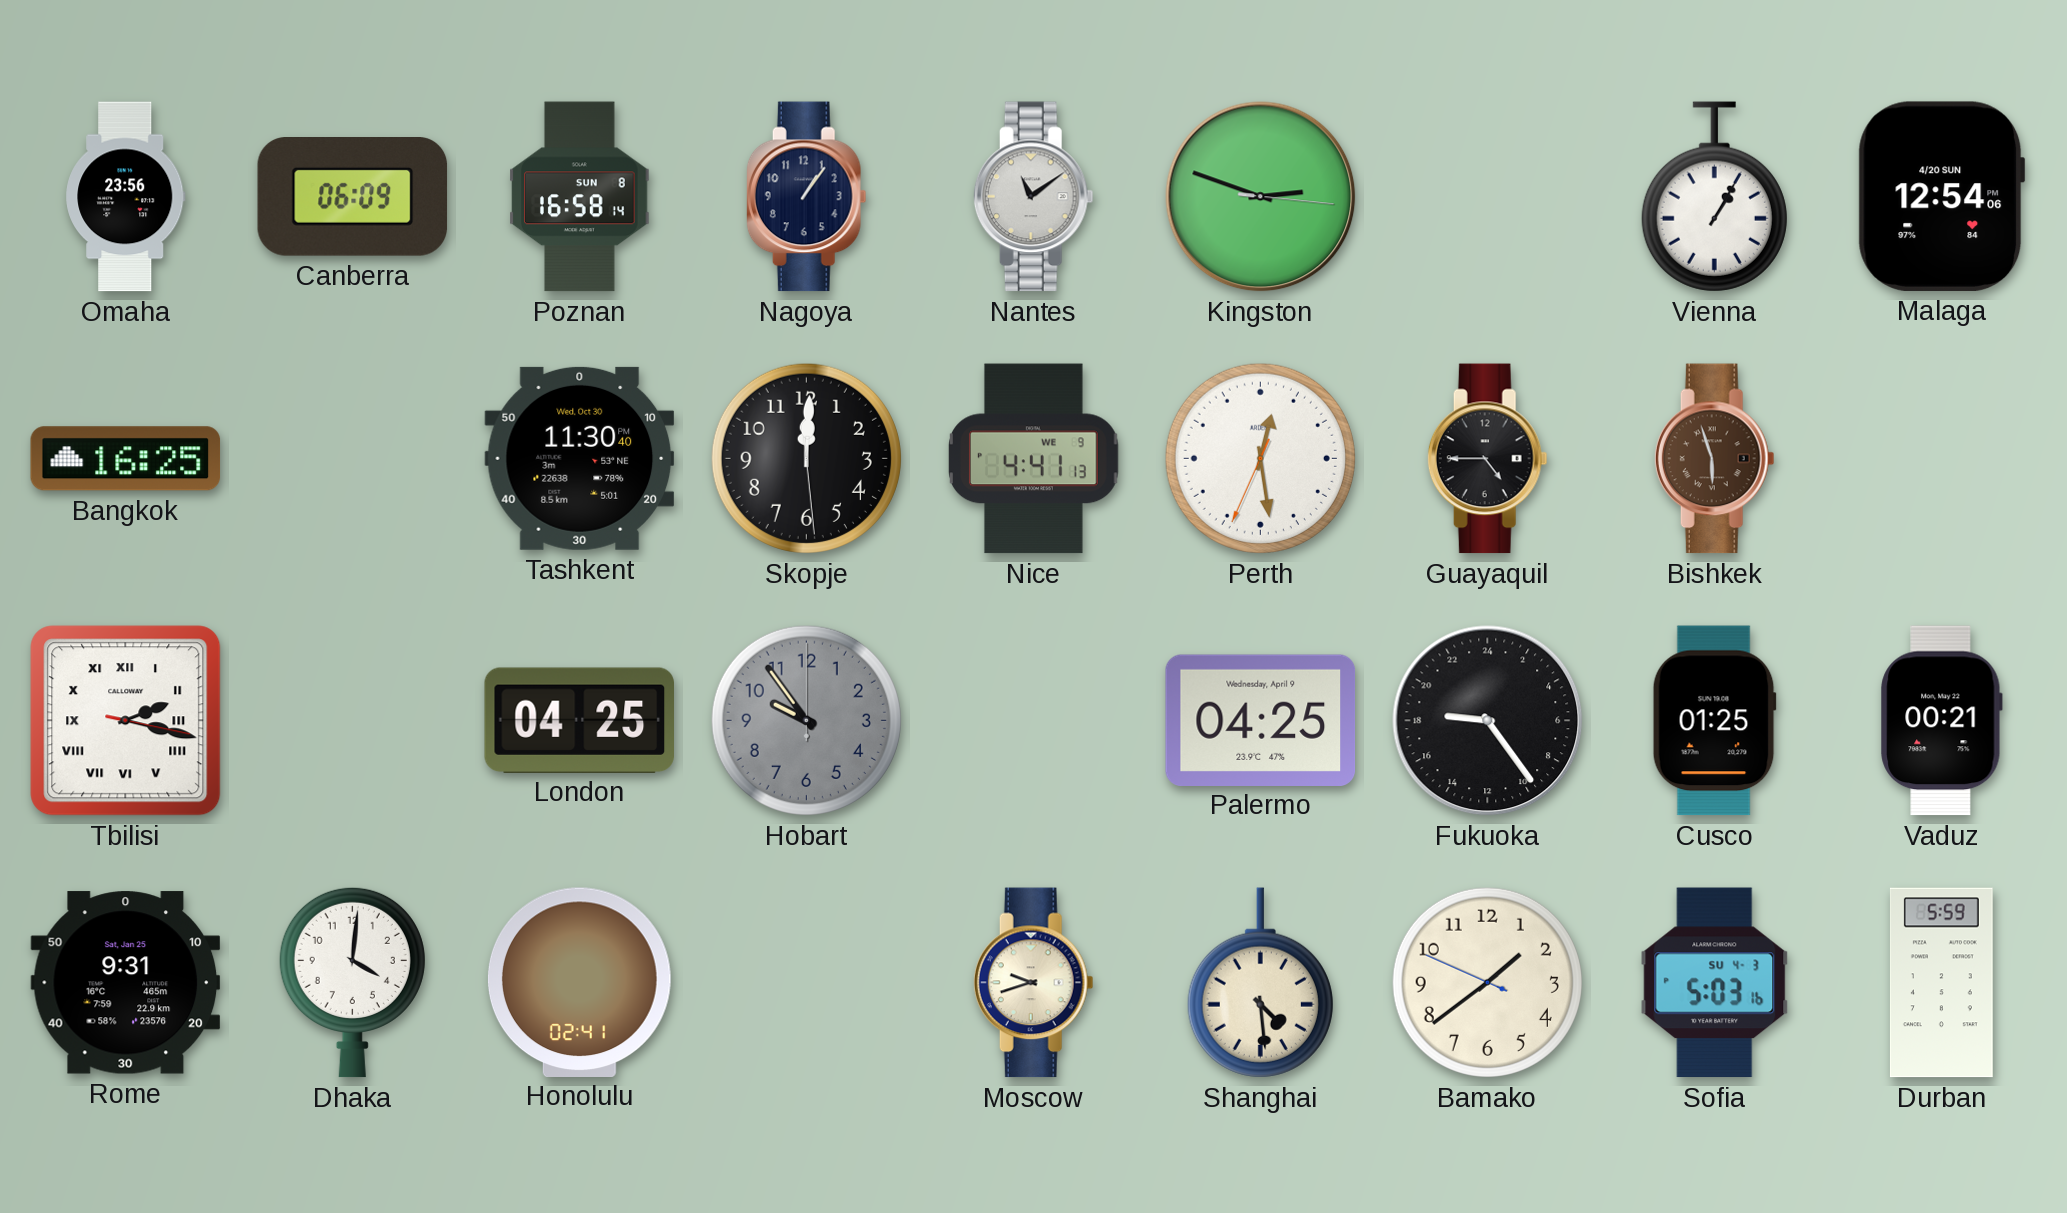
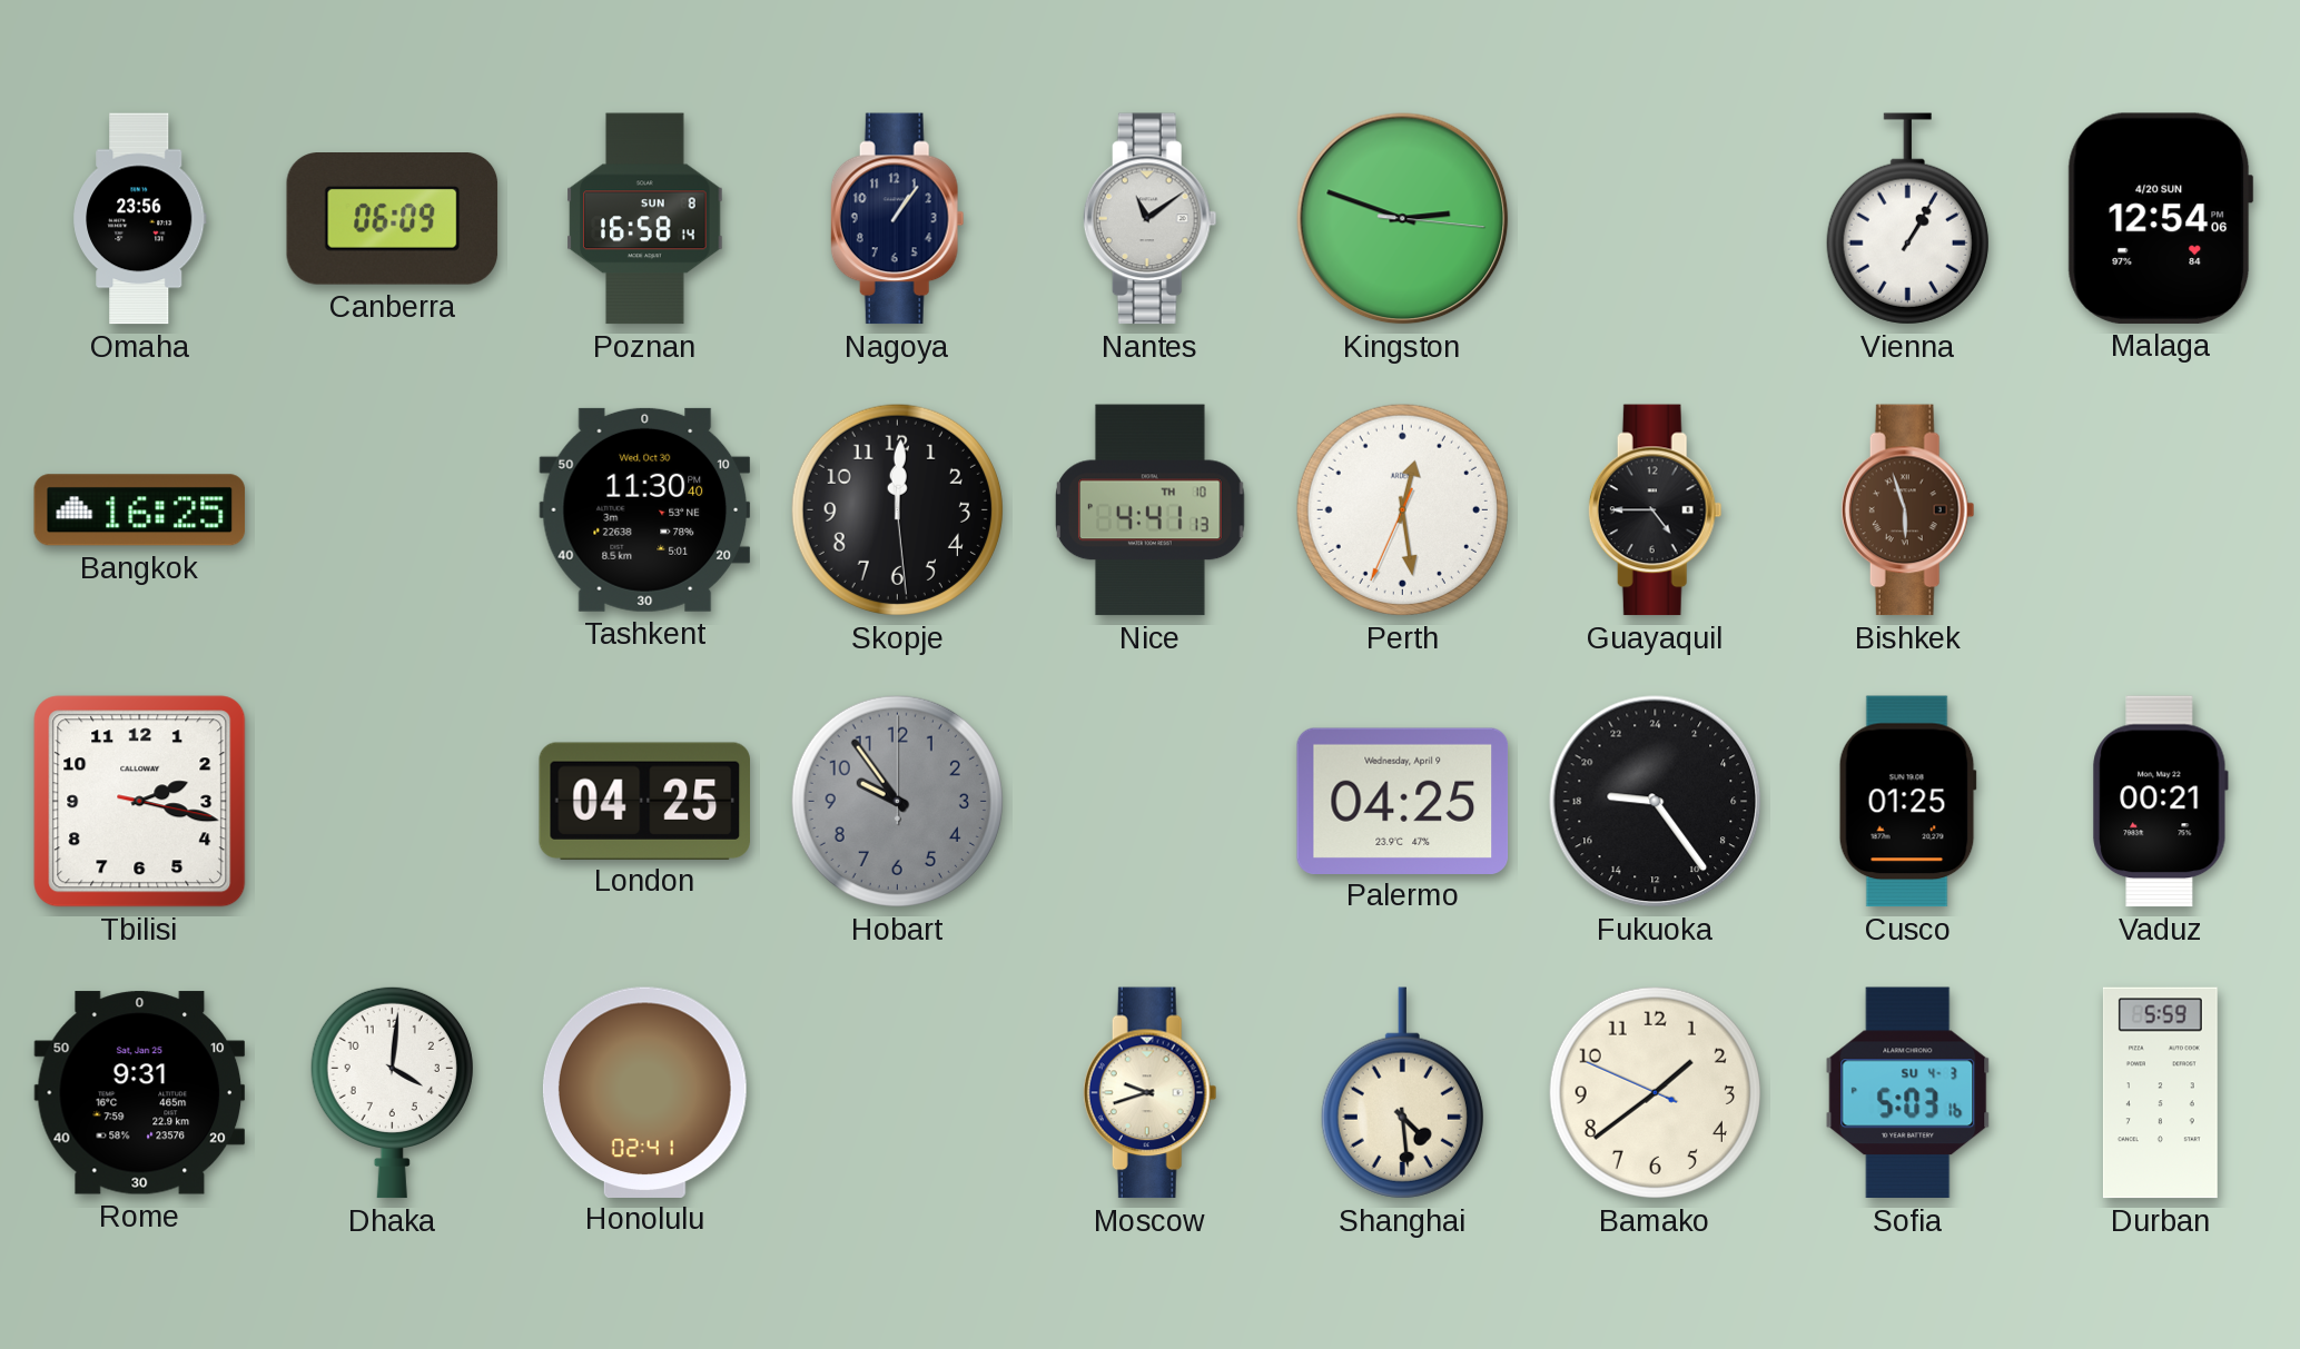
Nice date: WE 9 -> TH 10
Tbilisi numerals: Roman -> Arabic
